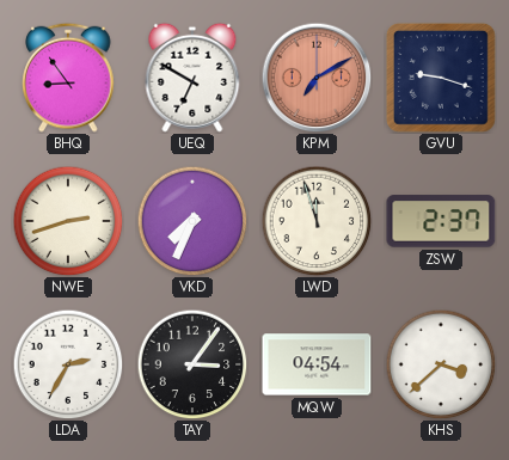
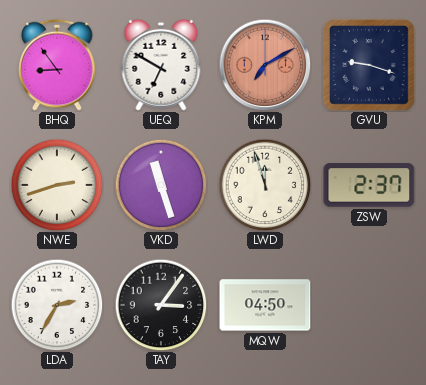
VKD: 7:34 -> 11:27
MQW: 04:54 -> 04:50
KHS: 3:38 -> none
